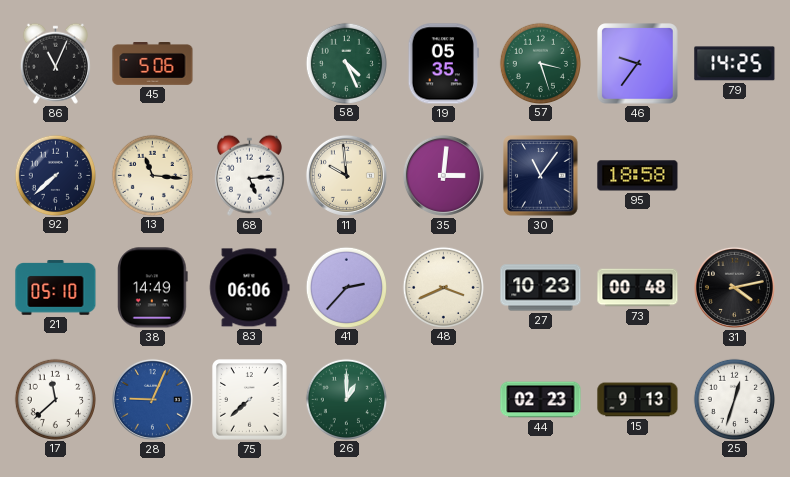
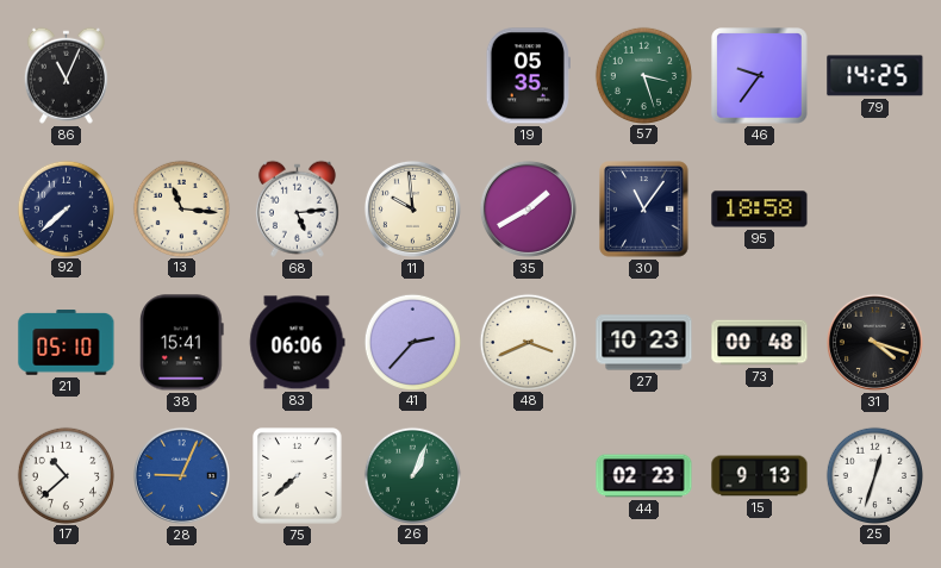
45: 5:06 -> none
58: 4:26 -> none
35: 3:01 -> 1:40
38: 14:49 -> 15:41
31: 4:13 -> 4:18
17: 11:38 -> 10:38
26: 1:00 -> 1:04
